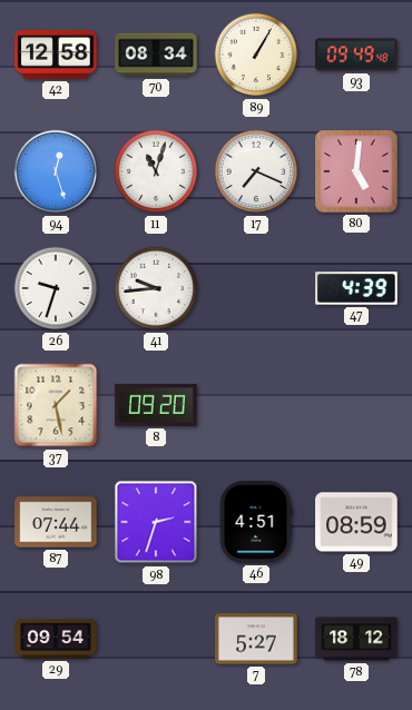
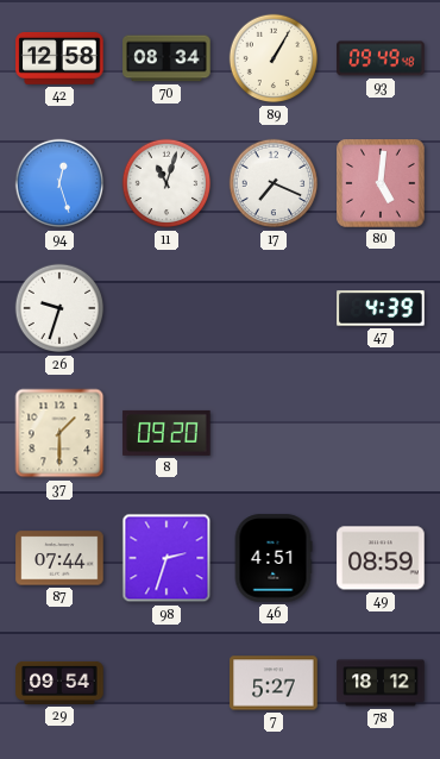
41: 9:44 -> none
37: 1:28 -> 1:30
